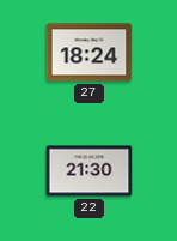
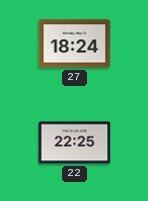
22: 21:30 -> 22:25
